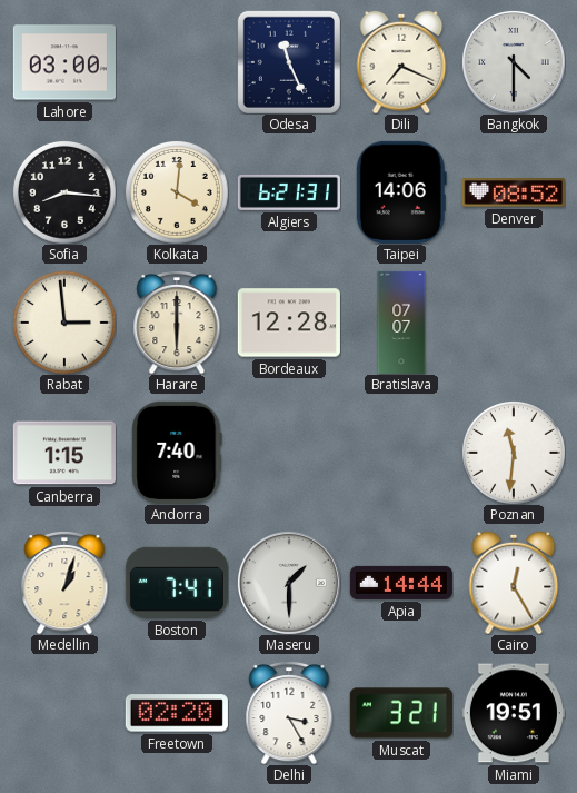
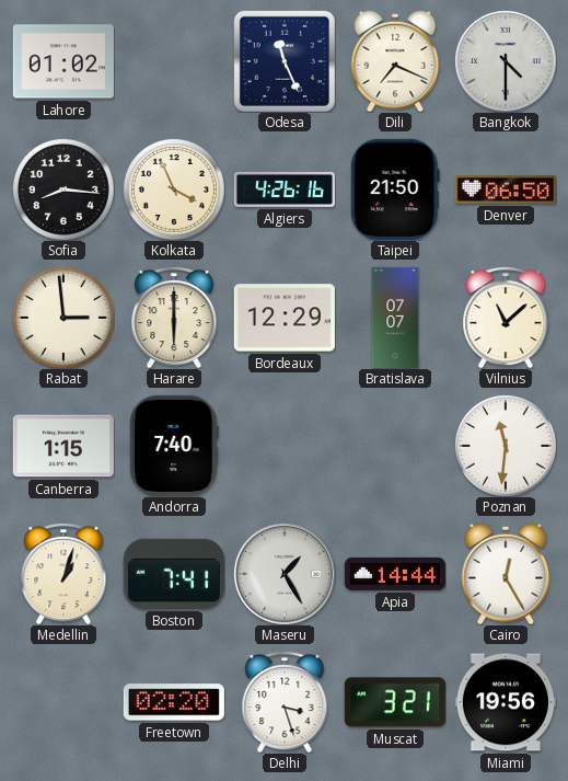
Lahore: 03:00 -> 01:02
Kolkata: 4:01 -> 3:56
Algiers: 6:21 -> 4:26
Taipei: 14:06 -> 21:50
Denver: 08:52 -> 06:50
Bordeaux: 12:28 -> 12:29
Vilnius: none -> 11:08
Maseru: 1:30 -> 1:25
Delhi: 3:25 -> 3:27
Miami: 19:51 -> 19:56
